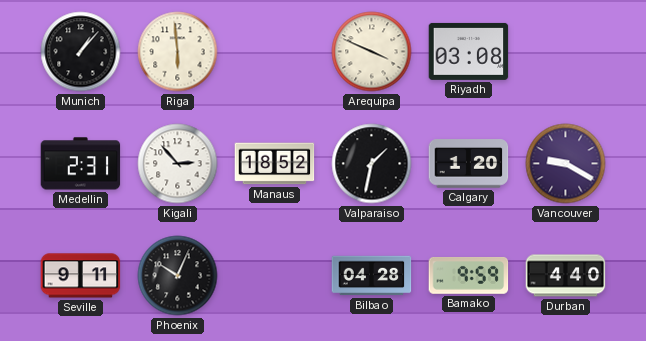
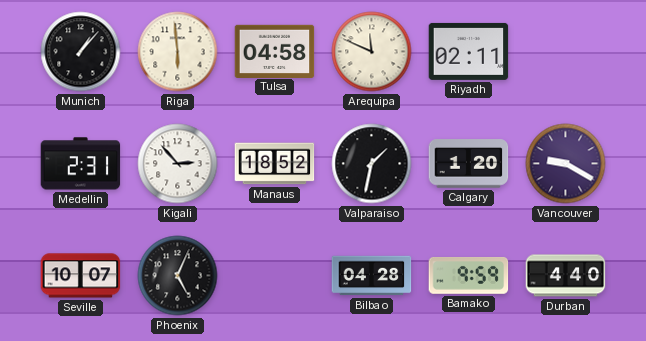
Tulsa: none -> 04:58
Arequipa: 3:49 -> 11:49
Riyadh: 03:08 -> 02:11
Seville: 9:11 -> 10:07
Phoenix: 10:04 -> 5:04
